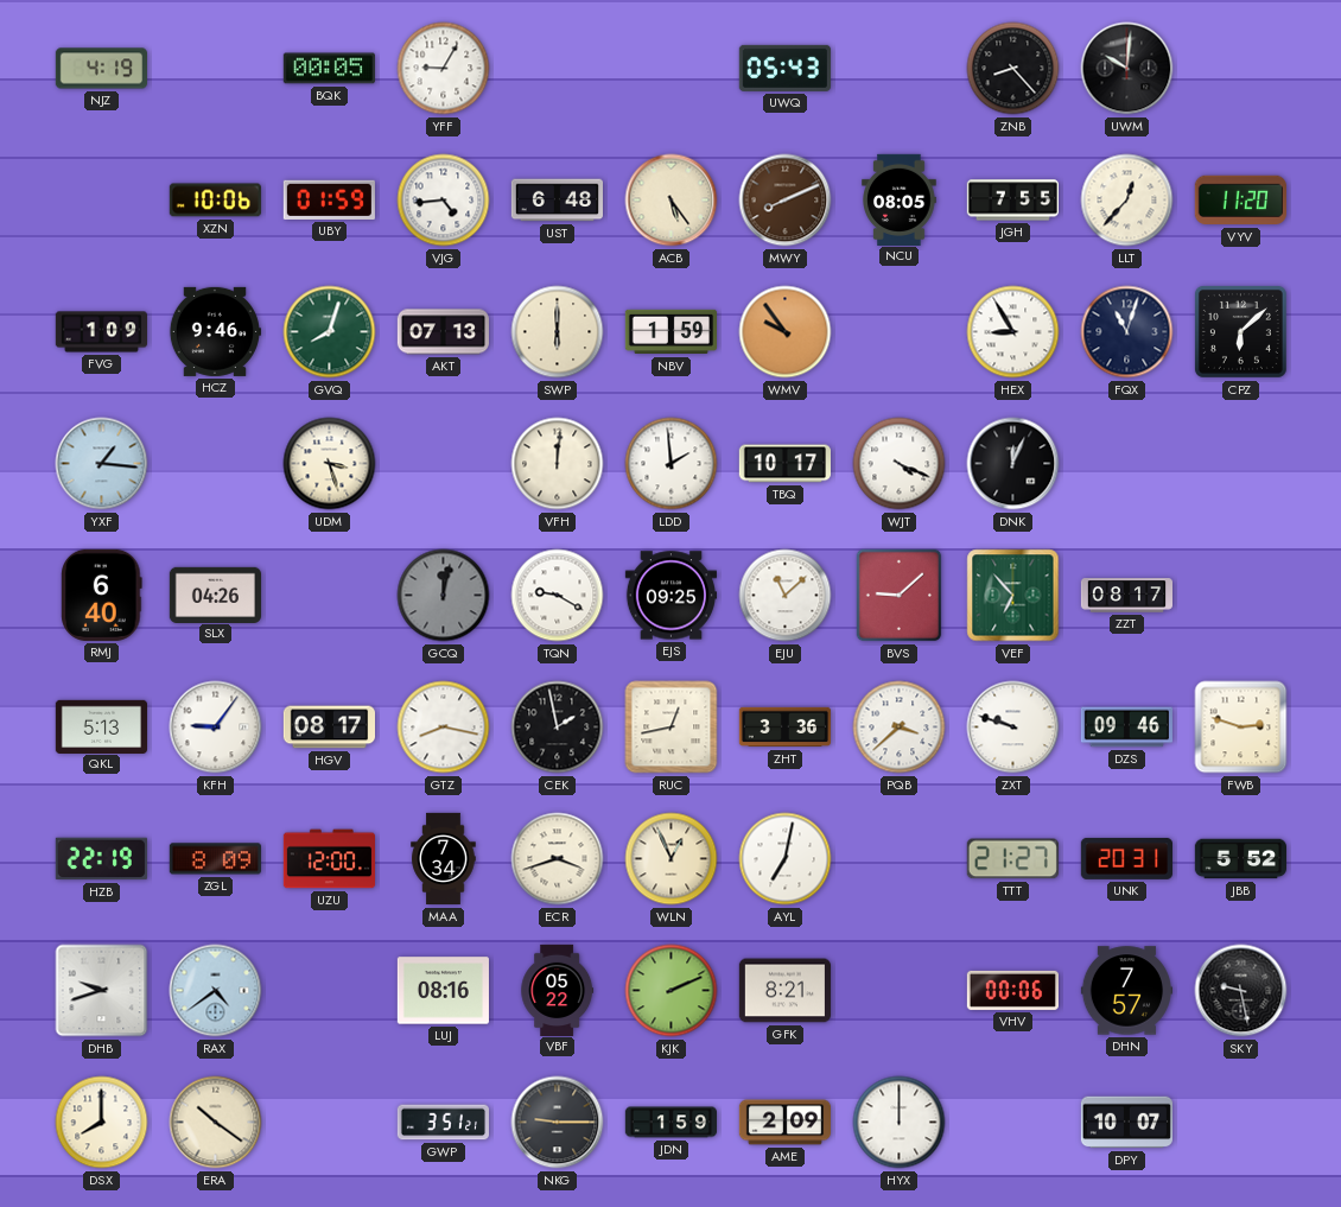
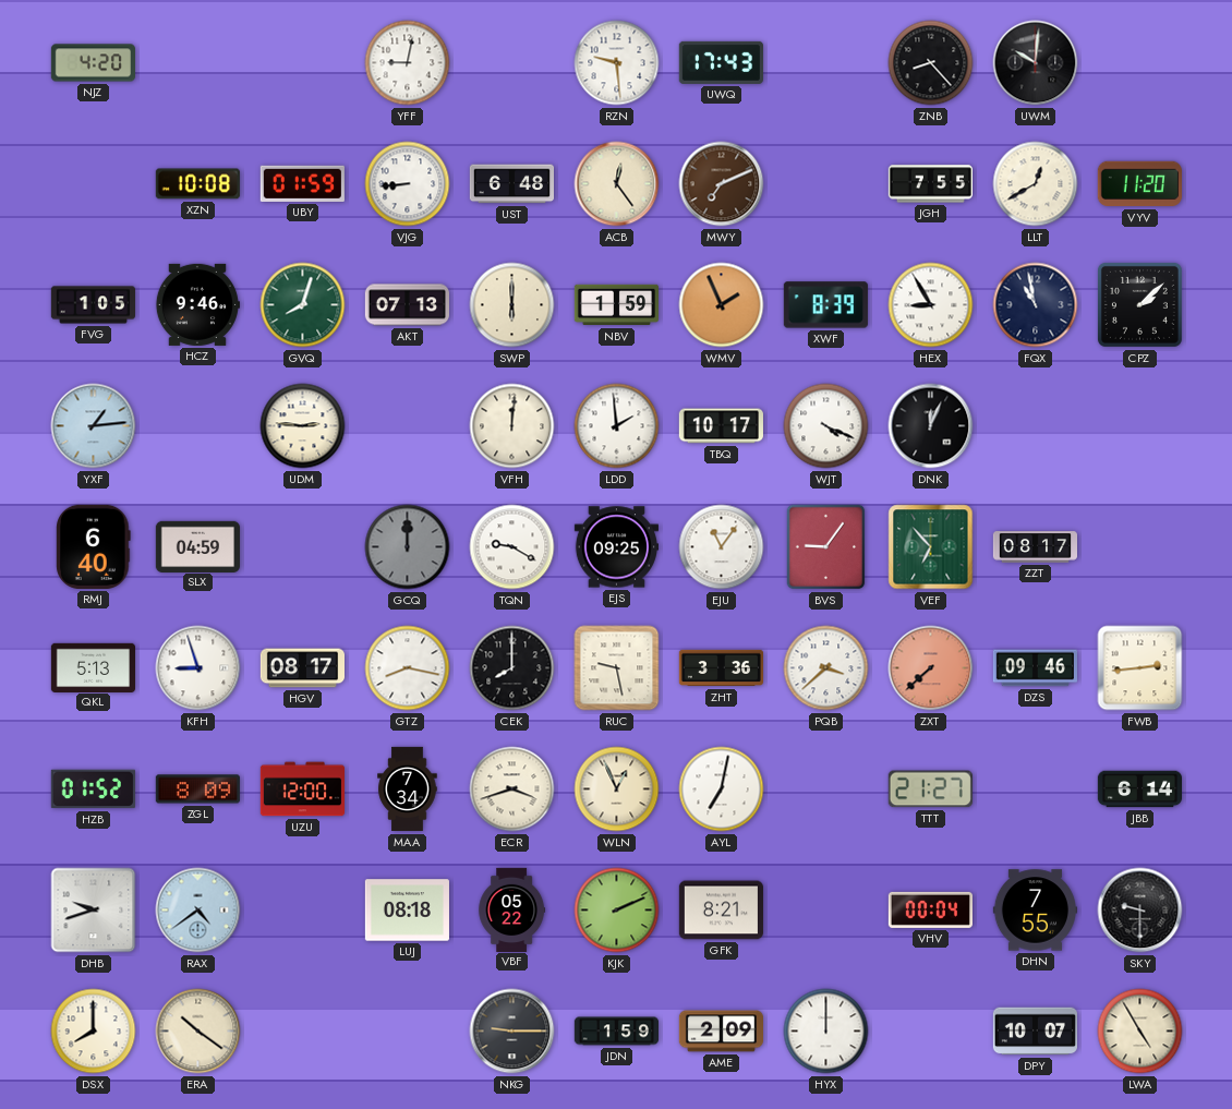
NJZ: 4:19 -> 4:20
BQK: 00:05 -> none
YFF: 9:05 -> 9:02
RZN: none -> 9:29
UWQ: 05:43 -> 17:43
XZN: 10:06 -> 10:08
VJG: 4:44 -> 8:44
ACB: 5:24 -> 12:24
MWY: 8:11 -> 7:11
NCU: 08:05 -> none
LLT: 12:37 -> 12:40
FVG: 1:09 -> 1:05
WMV: 9:54 -> 1:56
XWF: none -> 8:39
FQX: 11:03 -> 10:58
CPZ: 6:08 -> 2:08
YXF: 1:16 -> 1:14
UDM: 3:27 -> 2:46
SLX: 04:26 -> 04:59
GCQ: 12:02 -> 12:00
EJU: 11:08 -> 11:06
BVS: 9:08 -> 9:06
KFH: 9:06 -> 8:57
CEK: 1:58 -> 8:00
RUC: 12:43 -> 9:28
ZXT: 9:48 -> 7:38
ZXT dial: white -> salmon
FWB: 2:48 -> 2:44
HZB: 22:19 -> 01:52
UNK: 20:31 -> none
JBB: 5:52 -> 6:14
LUJ: 08:16 -> 08:18
VHV: 00:06 -> 00:04
DHN: 7:57 -> 7:55
SKY: 9:28 -> 9:30
GWP: 3:51 -> none
LWA: none -> 4:55
